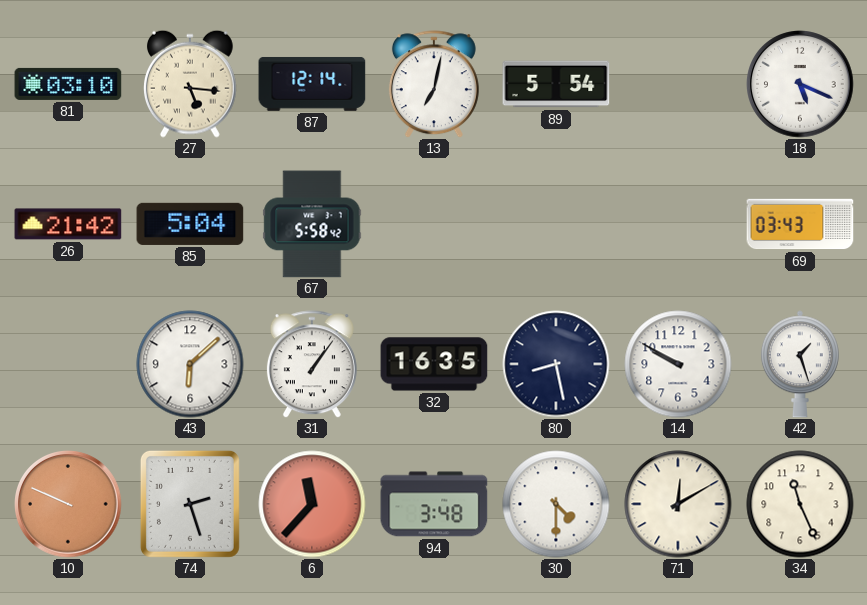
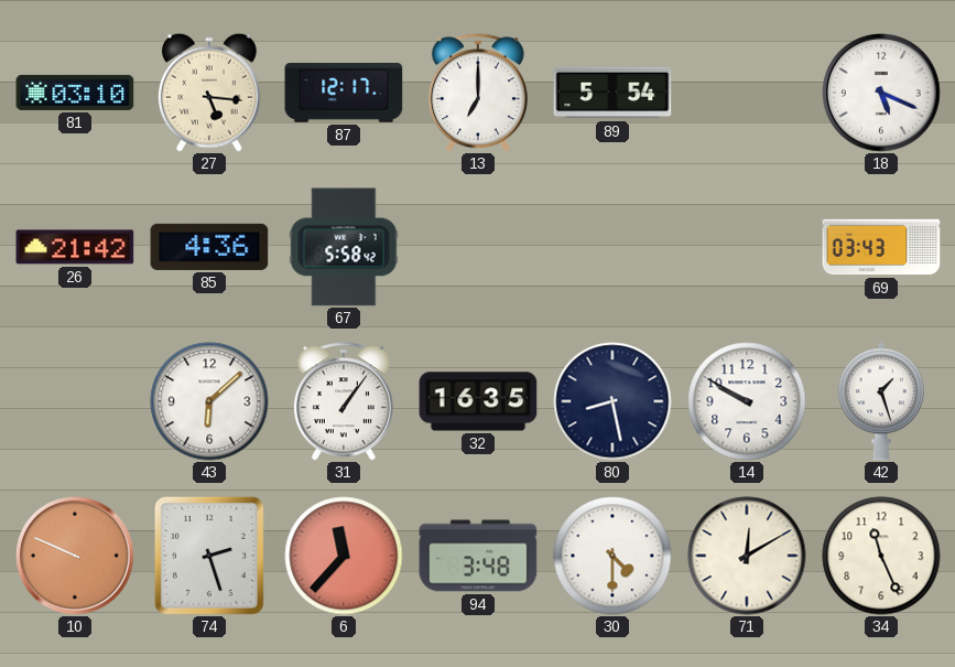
87: 12:14 -> 12:17
13: 7:02 -> 7:00
85: 5:04 -> 4:36
